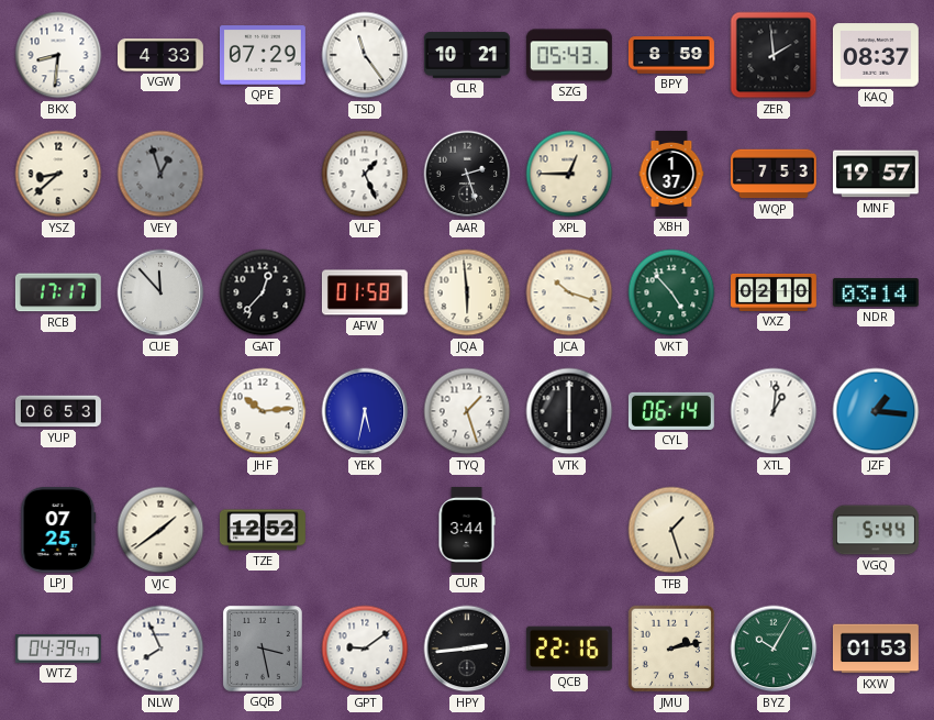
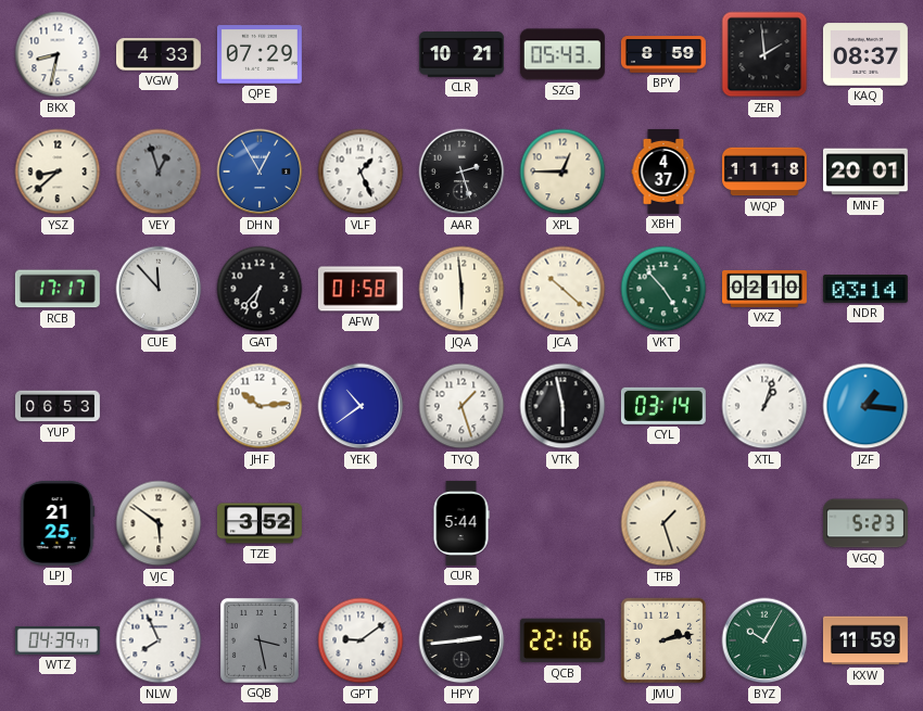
BKX: 8:31 -> 8:32
TSD: 11:24 -> none
DHN: none -> 12:55
XBH: 1:37 -> 4:37
WQP: 7:53 -> 11:18
MNF: 19:57 -> 20:01
GAT: 12:37 -> 6:37
JCA: 10:18 -> 10:22
YEK: 5:32 -> 10:39
VTK: 6:00 -> 5:58
CYL: 06:14 -> 03:14
XTL: 1:01 -> 1:03
LPJ: 07:25 -> 21:25
VJC: 1:39 -> 5:51
TZE: 12:52 -> 3:52
CUR: 3:44 -> 5:44
VGQ: 5:44 -> 5:23
KXW: 01:53 -> 11:59
